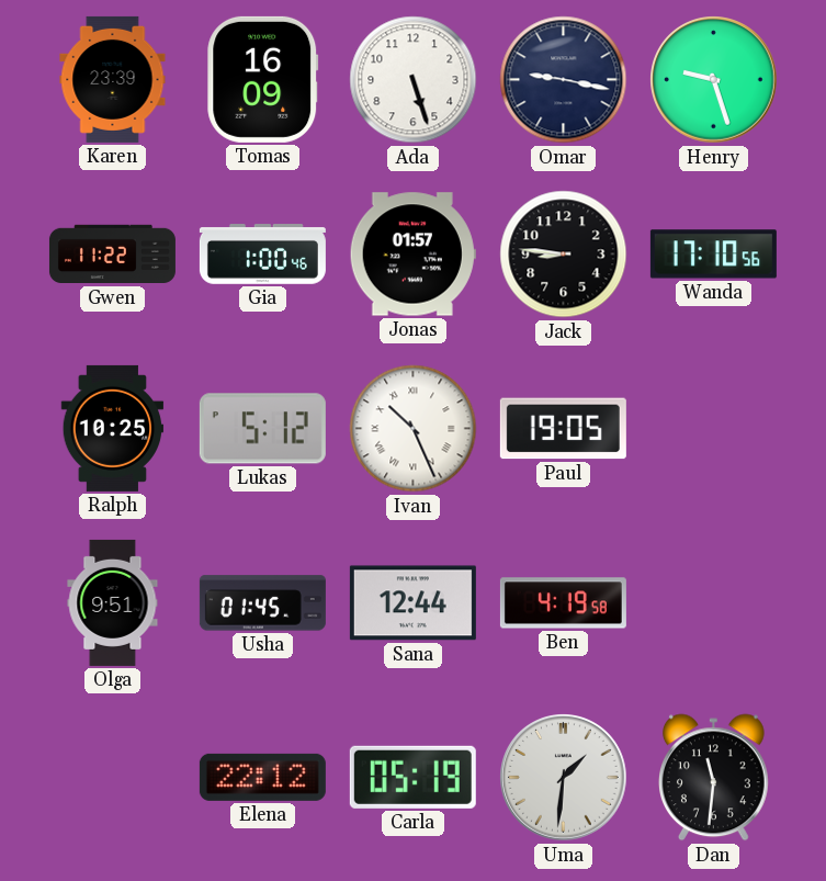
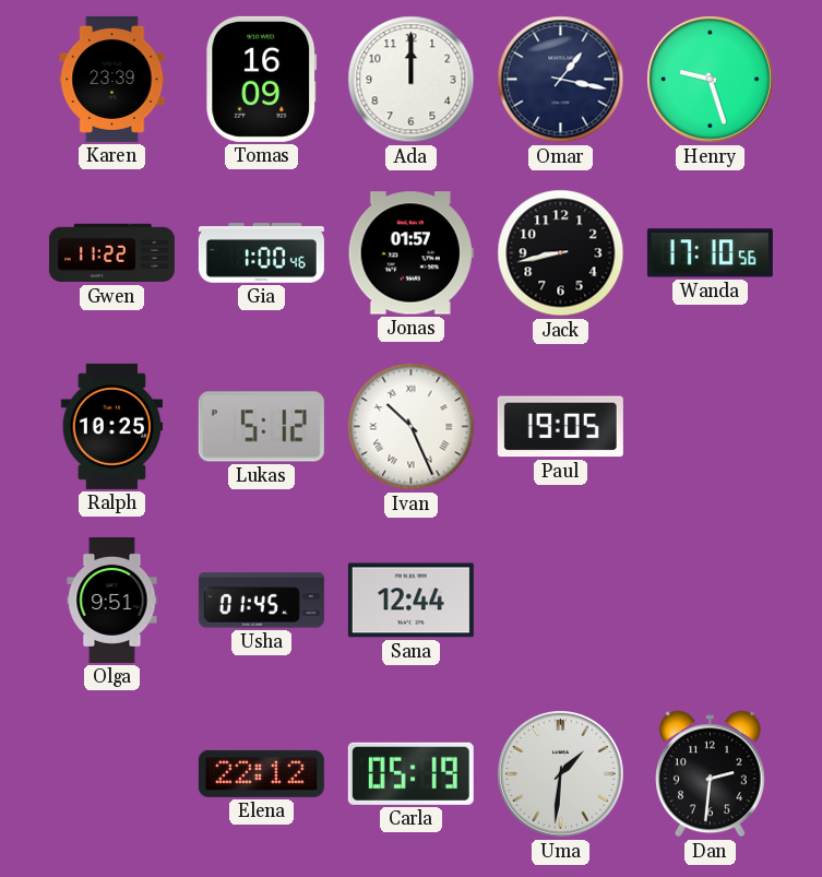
Ada: 5:27 -> 12:00
Omar: 9:17 -> 1:17
Jack: 8:46 -> 8:43
Ben: 4:19 -> none
Dan: 11:31 -> 2:31
